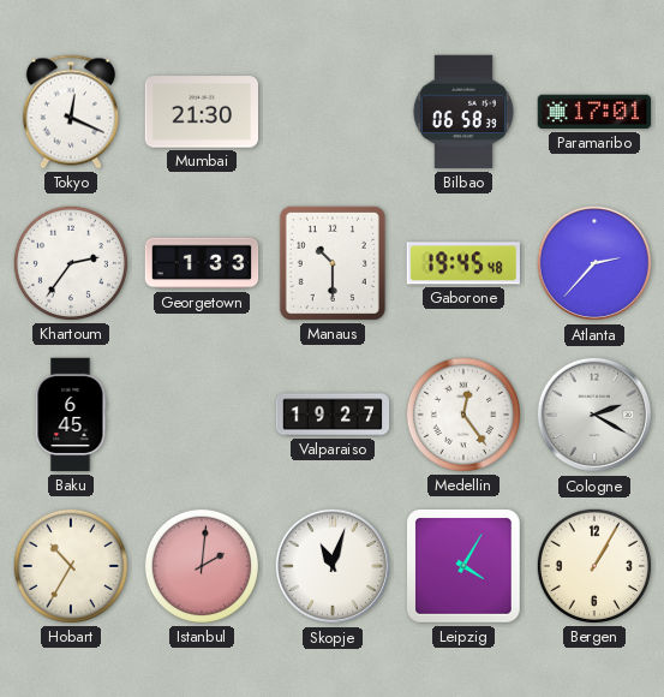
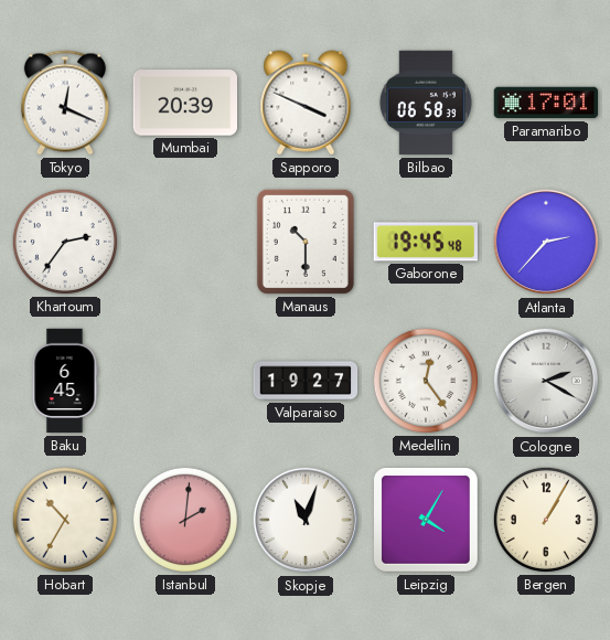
Mumbai: 21:30 -> 20:39
Sapporo: none -> 3:49
Georgetown: 1:33 -> none
